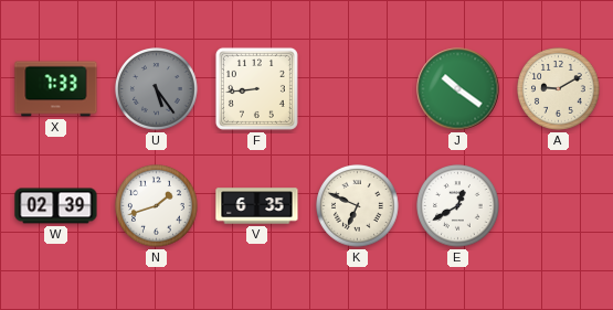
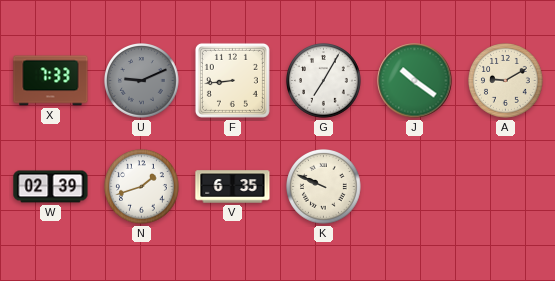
U: 5:24 -> 9:11
G: none -> 7:05
K: 6:49 -> 9:49
E: 12:40 -> none
